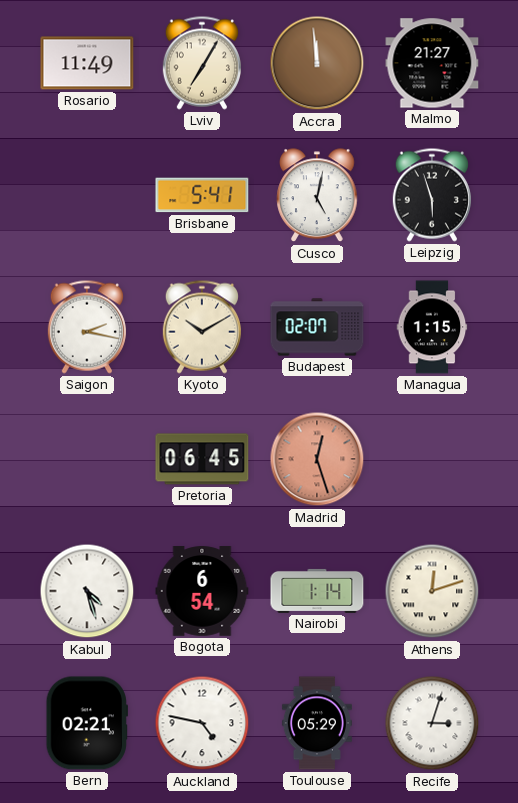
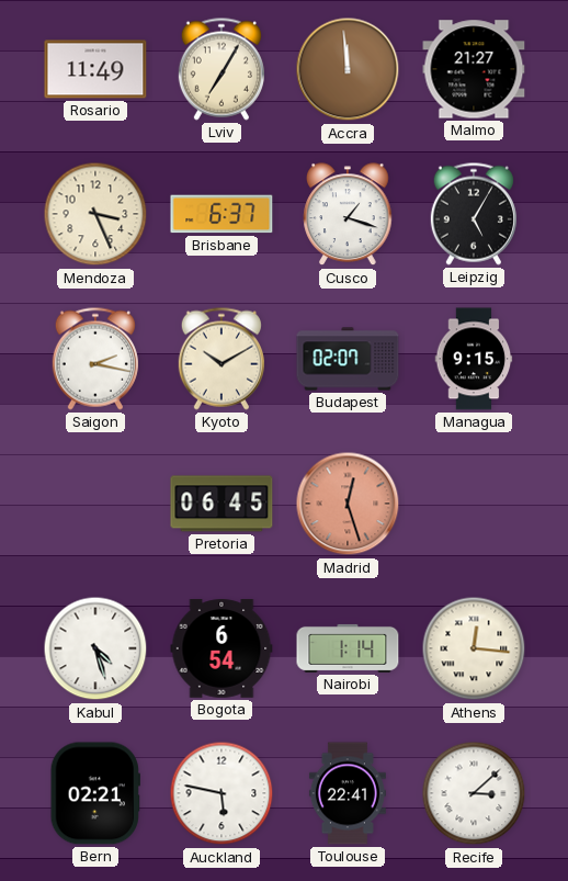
Mendoza: none -> 3:26
Brisbane: 5:41 -> 6:37
Cusco: 5:02 -> 1:18
Leipzig: 5:57 -> 5:05
Managua: 1:15 -> 9:15
Athens: 12:12 -> 12:16
Auckland: 4:47 -> 5:47
Toulouse: 05:29 -> 22:41
Recife: 3:03 -> 3:08
